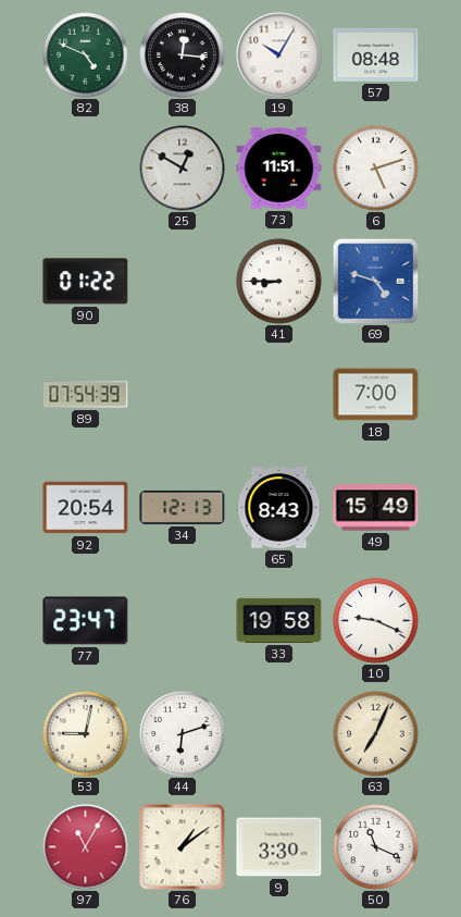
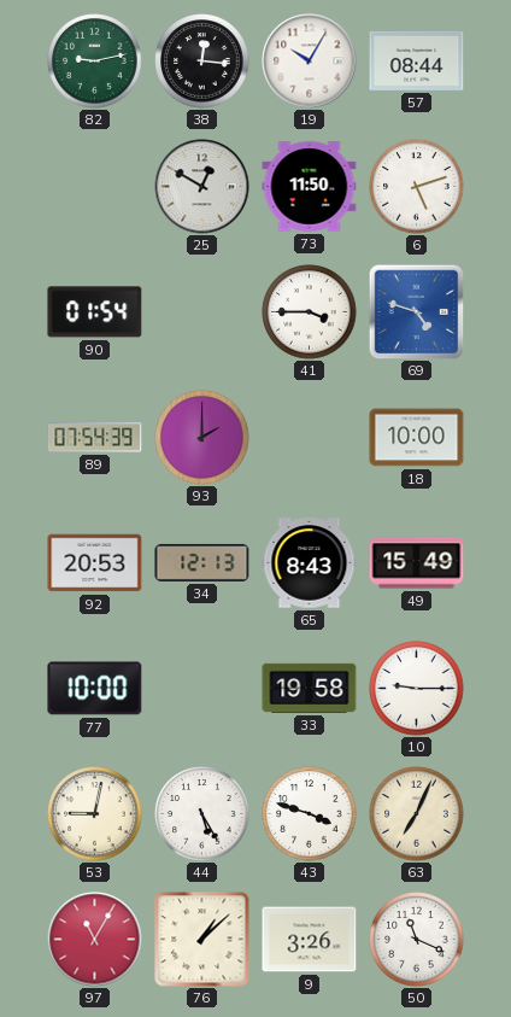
82: 4:49 -> 9:13
57: 08:48 -> 08:44
73: 11:51 -> 11:50
90: 01:22 -> 01:54
41: 8:45 -> 3:45
93: none -> 2:00
18: 7:00 -> 10:00
92: 20:54 -> 20:53
77: 23:47 -> 10:00
10: 9:19 -> 9:15
44: 6:12 -> 5:25
43: none -> 3:48
76: 1:09 -> 1:08
9: 3:30 -> 3:26
